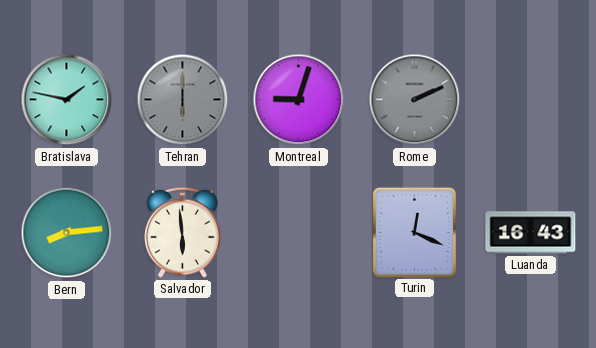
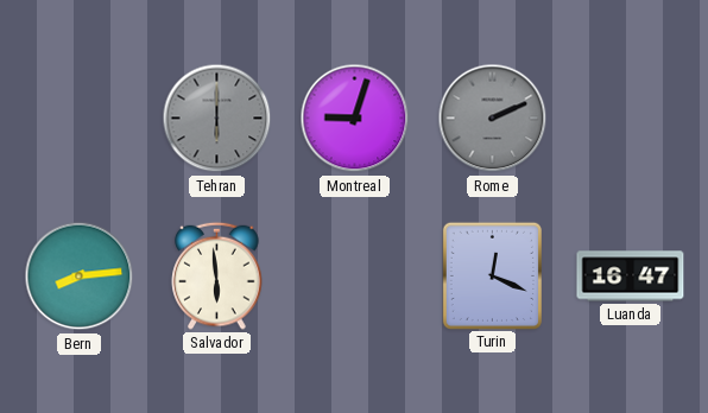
Bratislava: 1:47 -> none
Luanda: 16:43 -> 16:47
